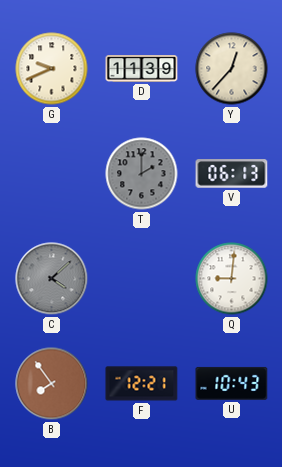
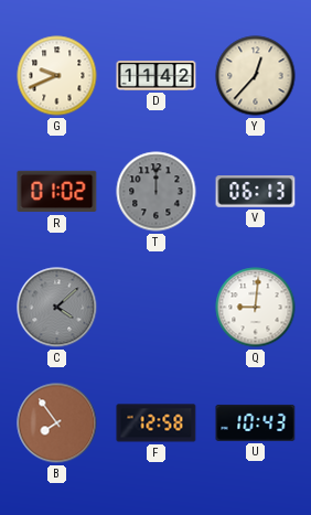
D: 11:39 -> 11:42
R: none -> 01:02
T: 2:00 -> 12:00
F: 12:21 -> 12:58
